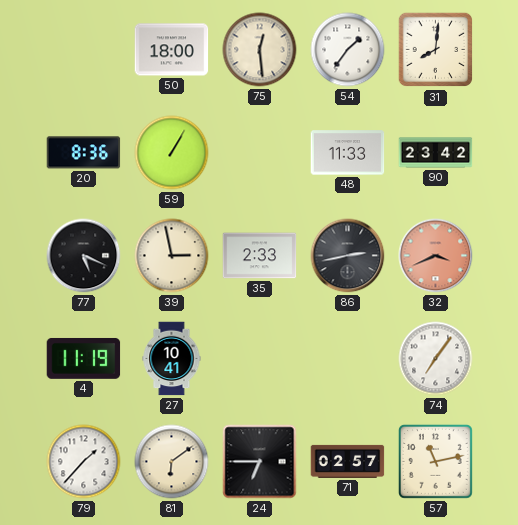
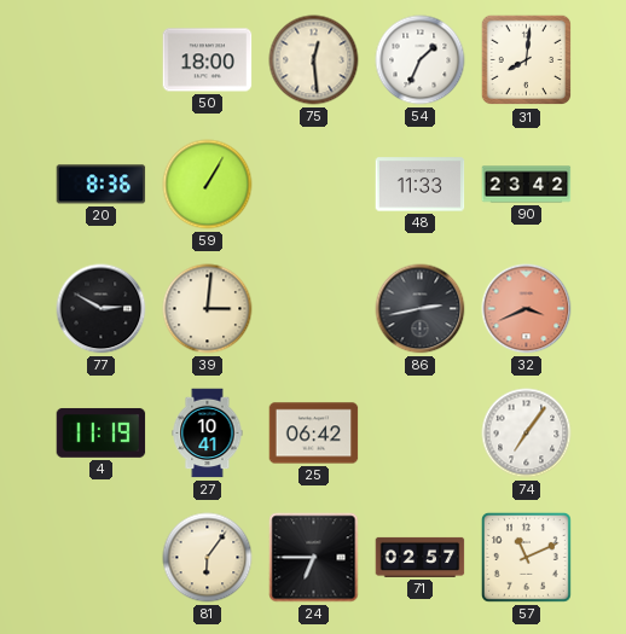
54: 1:36 -> 1:34
77: 5:19 -> 2:50
39: 2:58 -> 3:01
35: 2:33 -> none
25: none -> 06:42
79: 1:37 -> none
81: 6:09 -> 6:06
57: 11:13 -> 11:11
